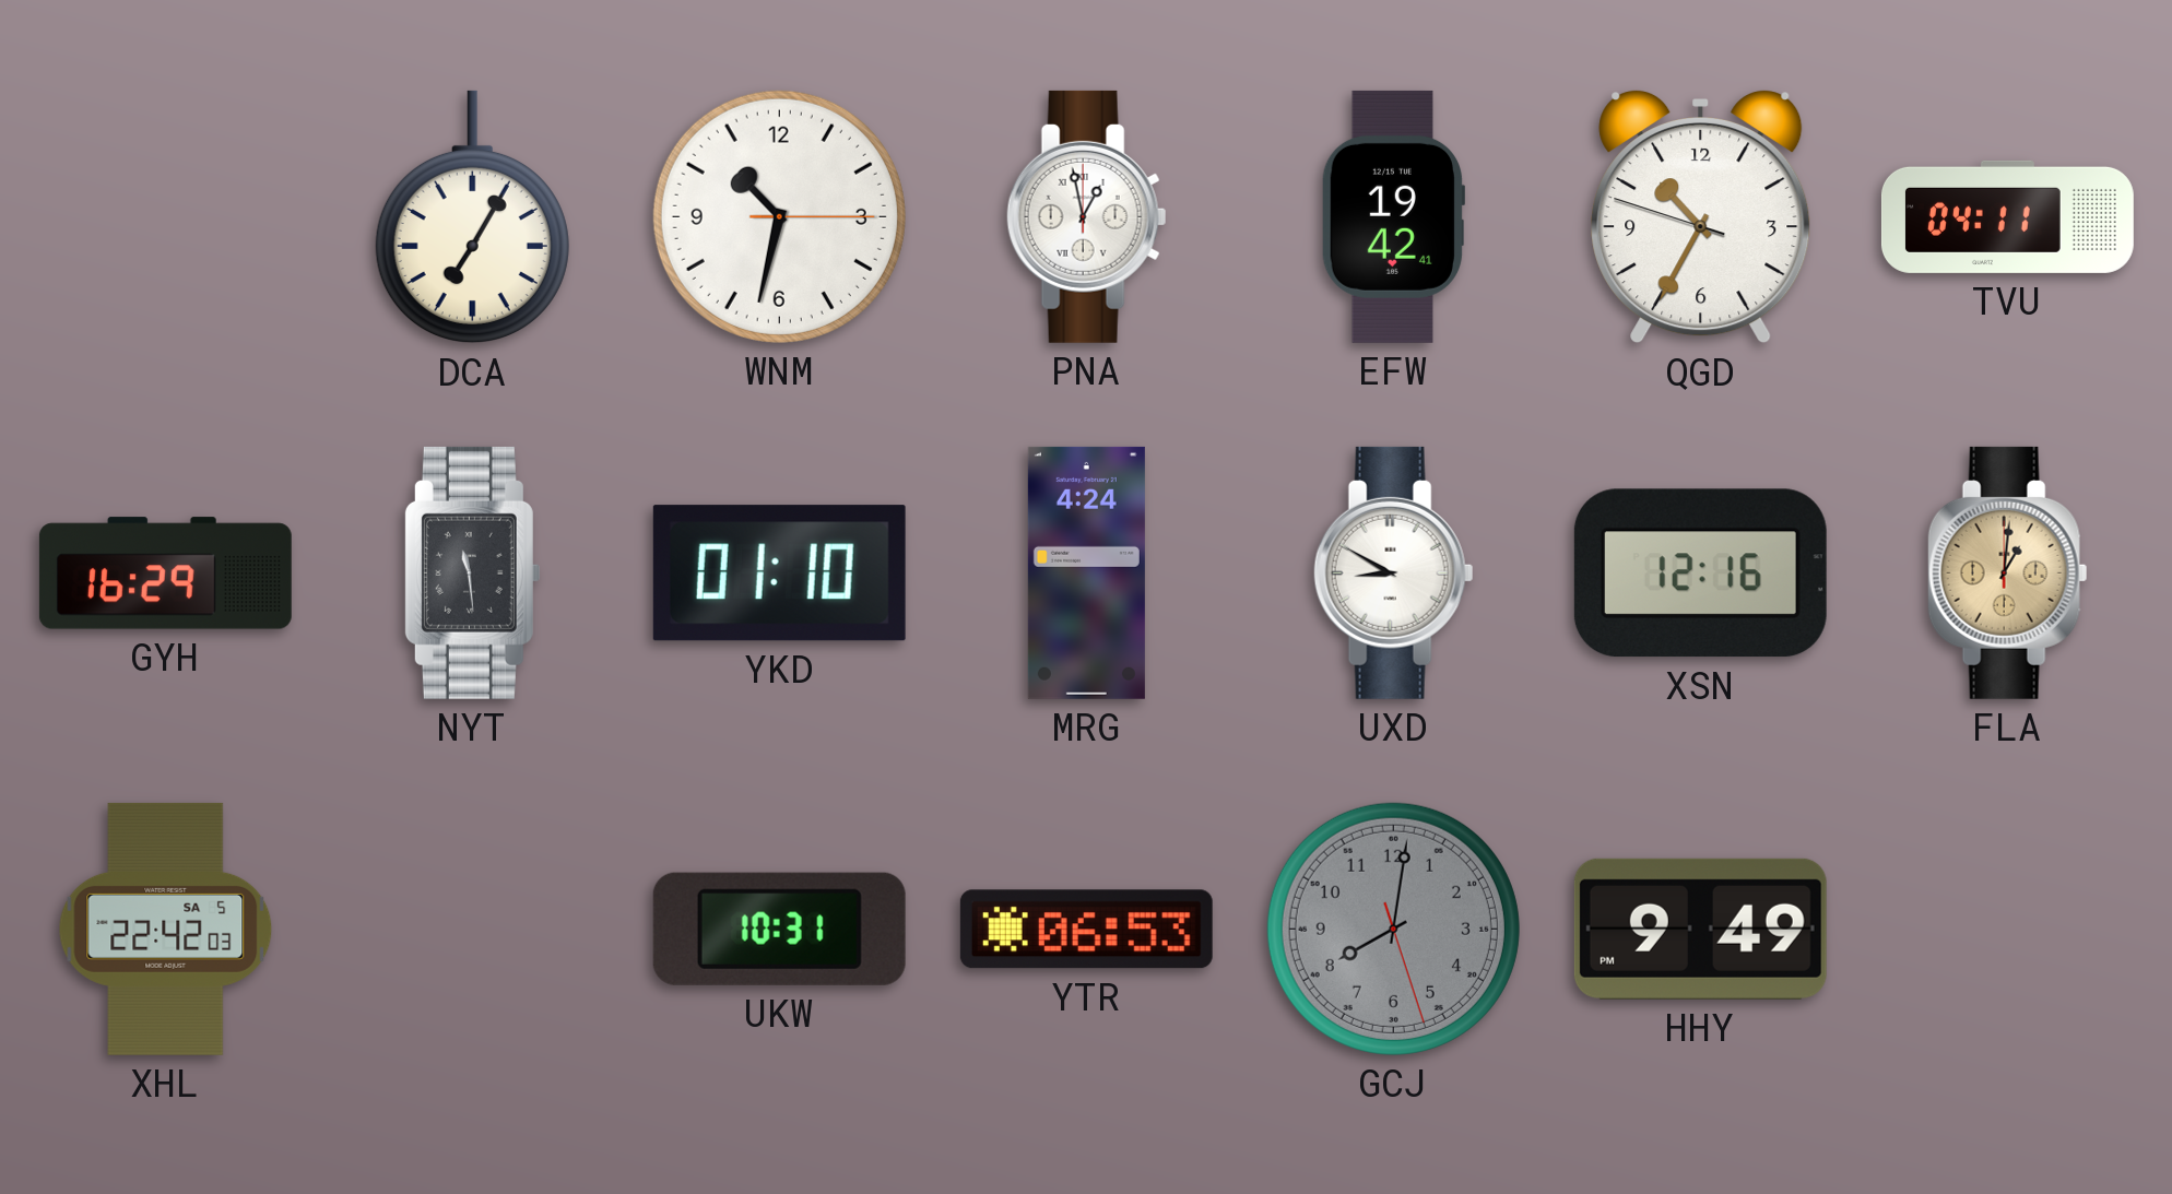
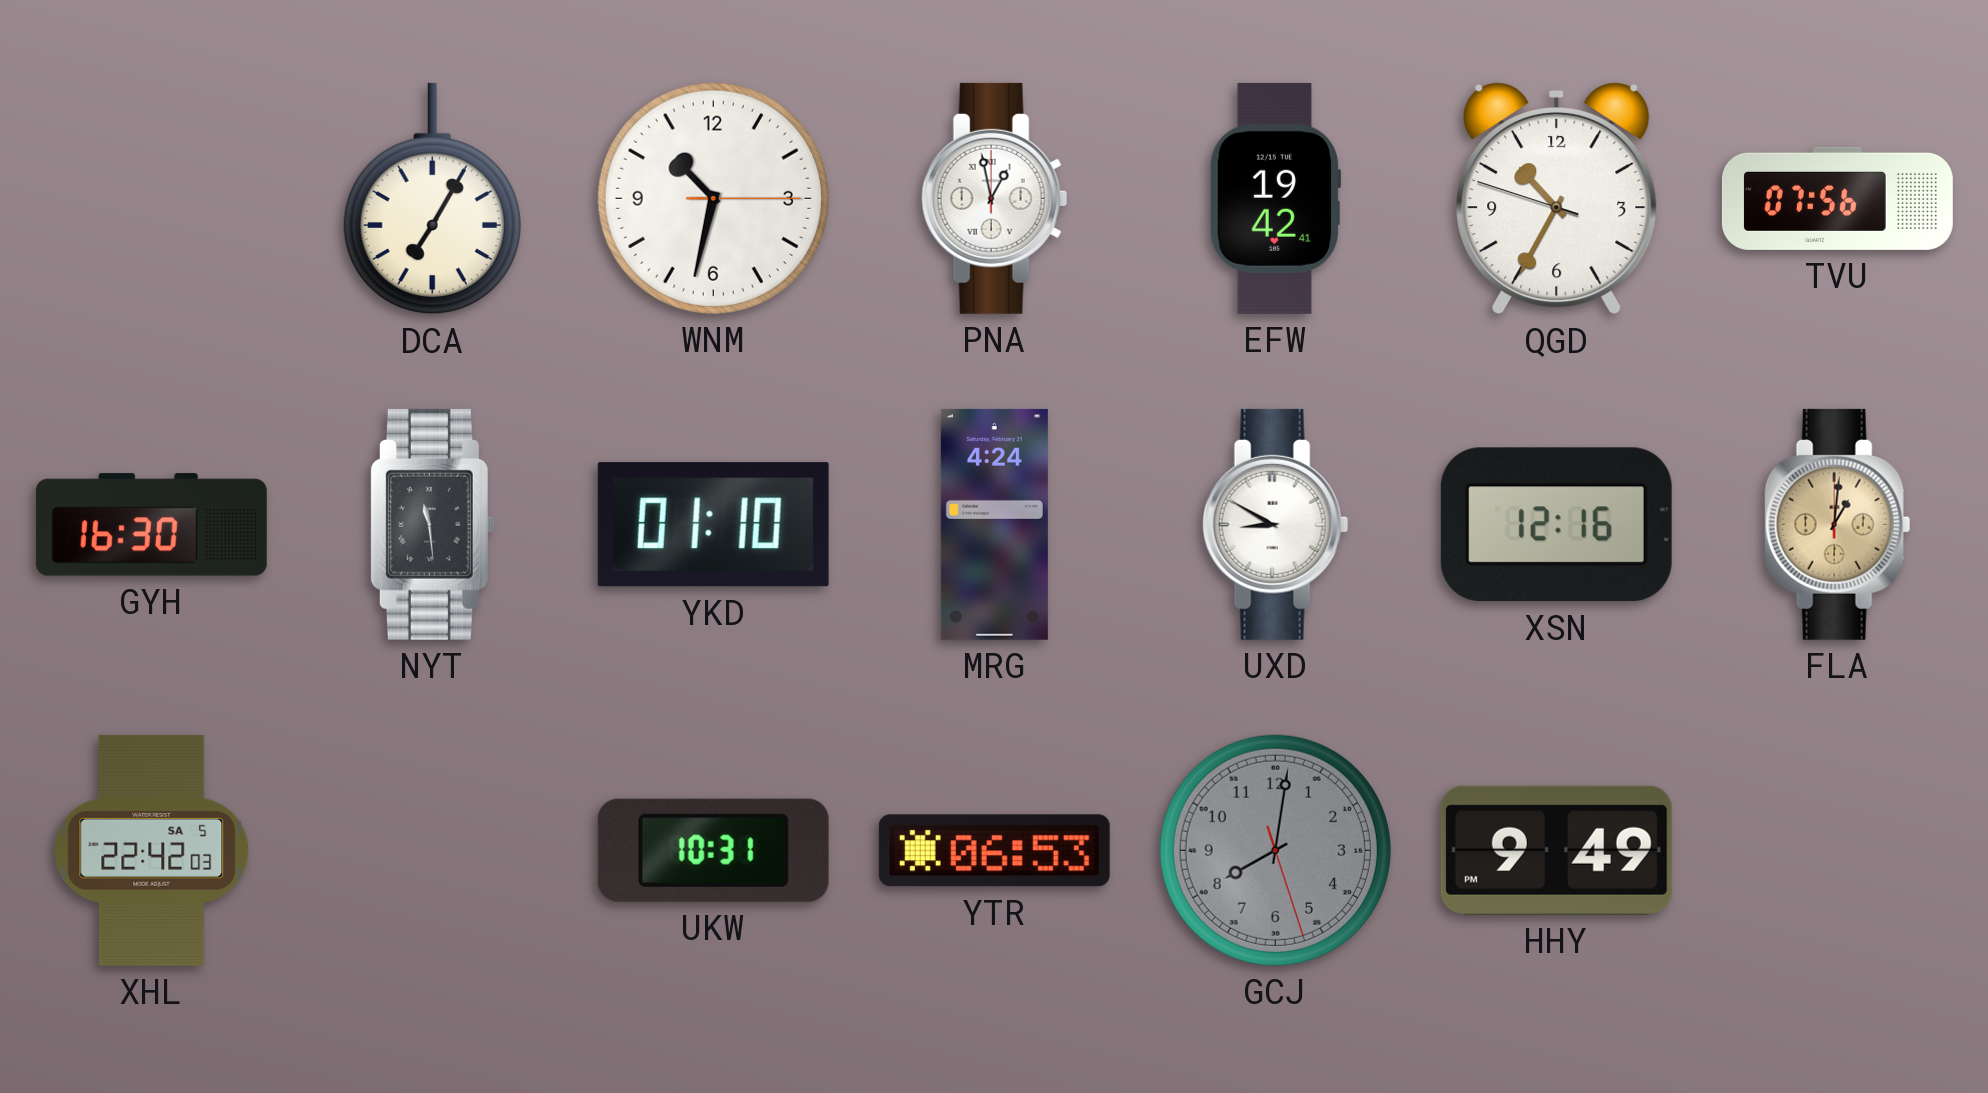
TVU: 04:11 -> 07:56
GYH: 16:29 -> 16:30
